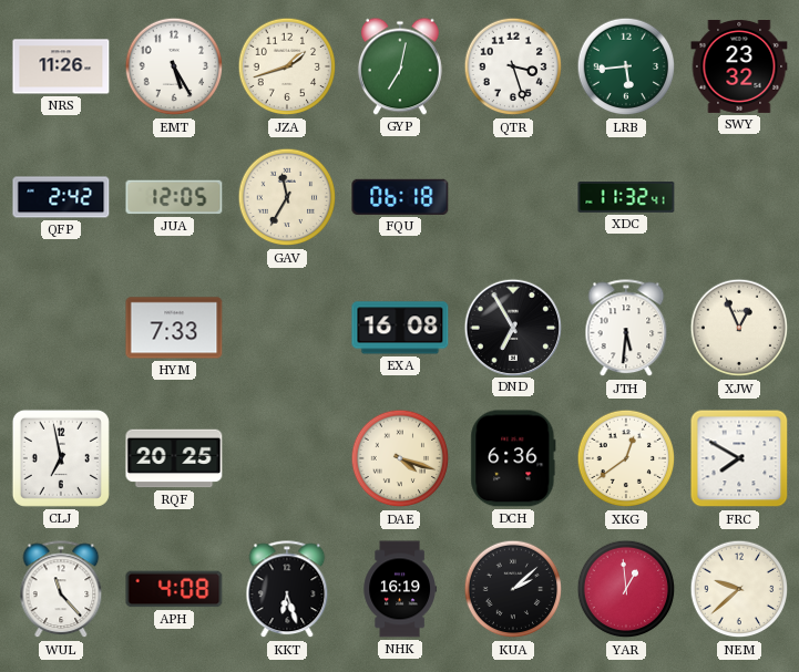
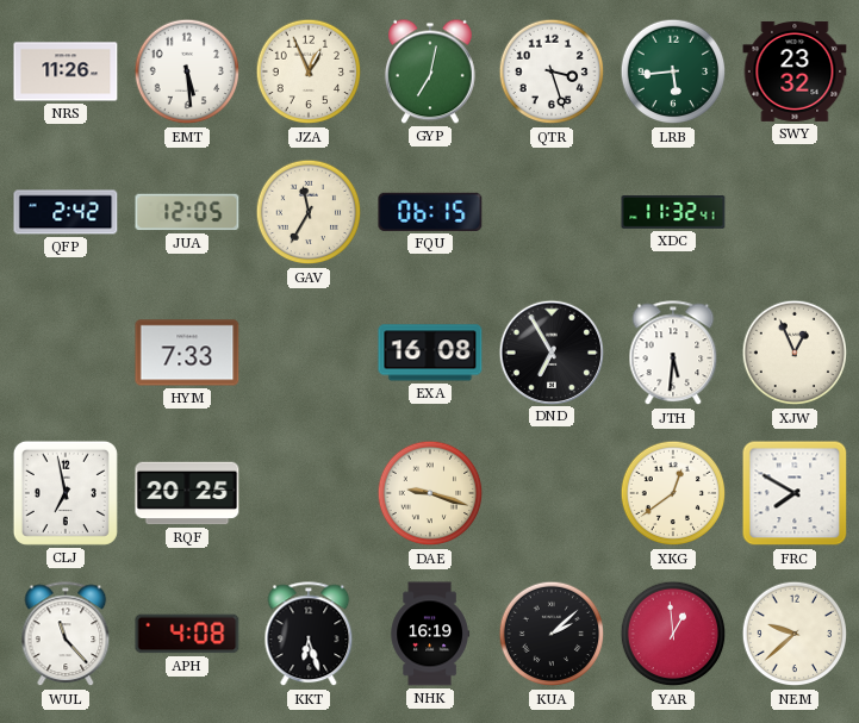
EMT: 5:25 -> 5:29
JZA: 1:42 -> 12:56
FQU: 06:18 -> 06:15
DAE: 4:18 -> 9:18
DCH: 6:36 -> none
